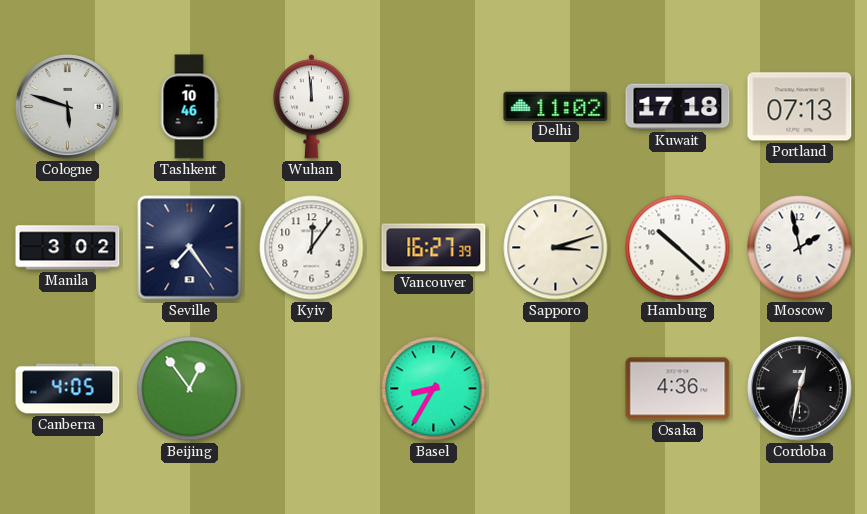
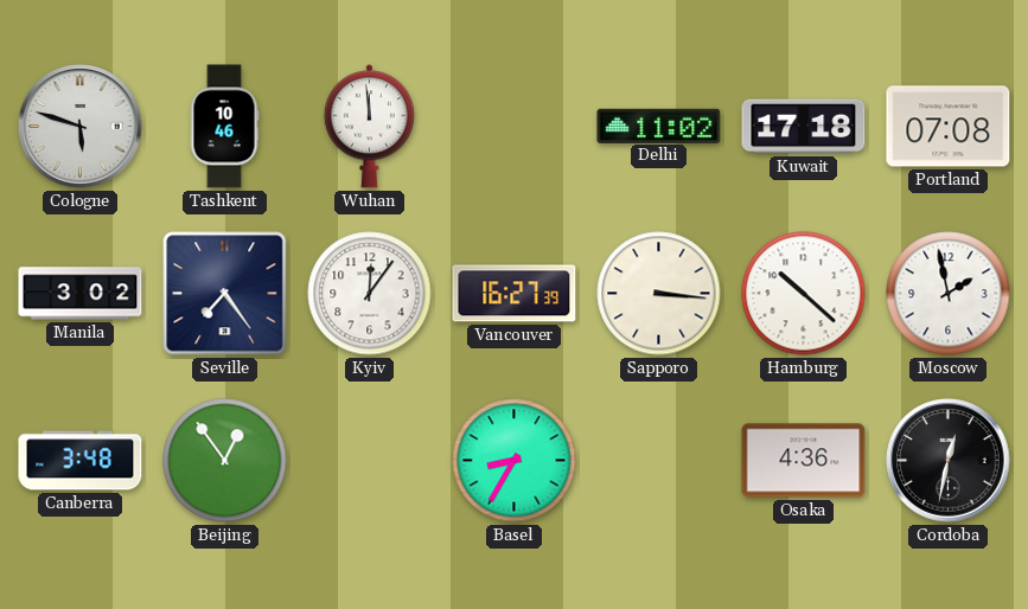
Portland: 07:13 -> 07:08
Sapporo: 3:12 -> 3:16
Canberra: 4:05 -> 3:48
